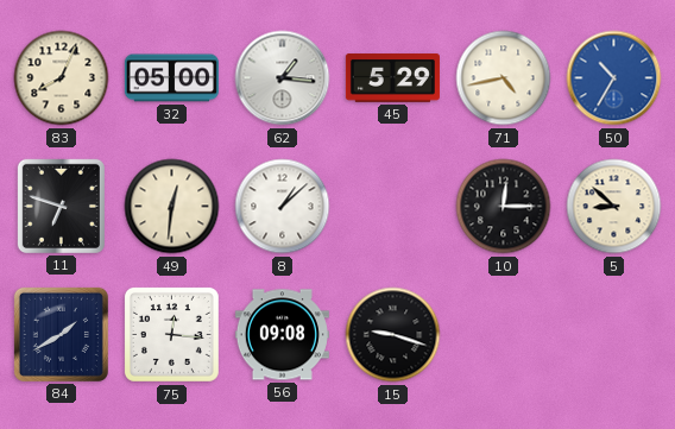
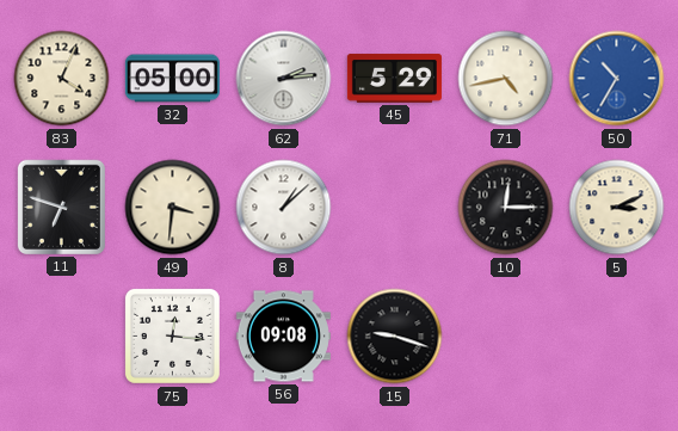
83: 8:04 -> 4:04
62: 1:16 -> 2:14
49: 12:31 -> 3:31
5: 8:52 -> 3:11
84: 1:40 -> none
